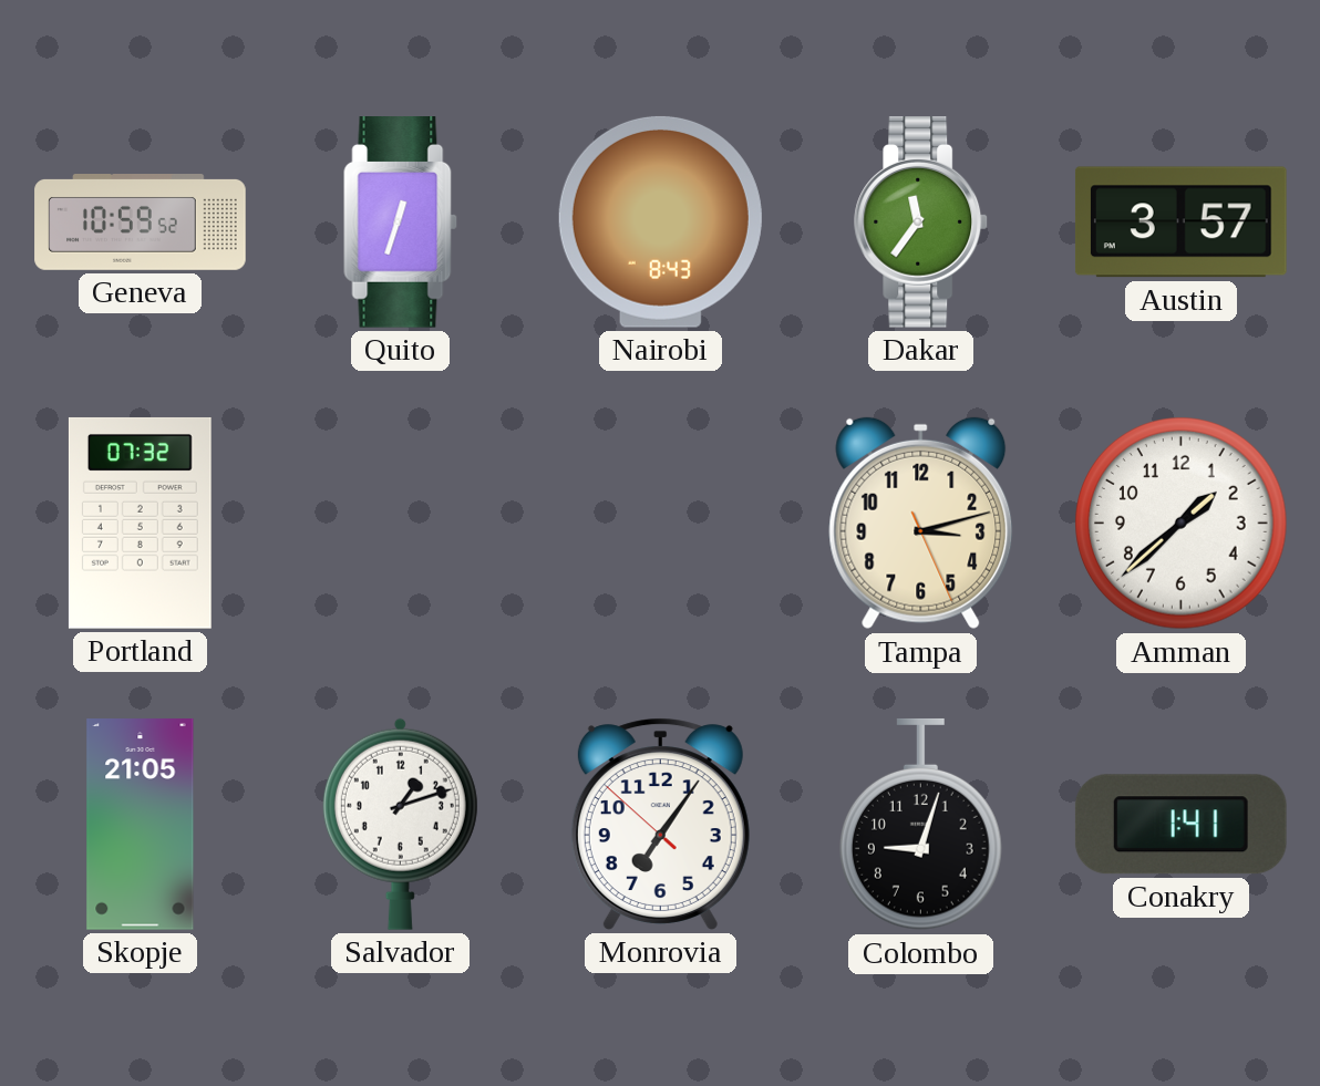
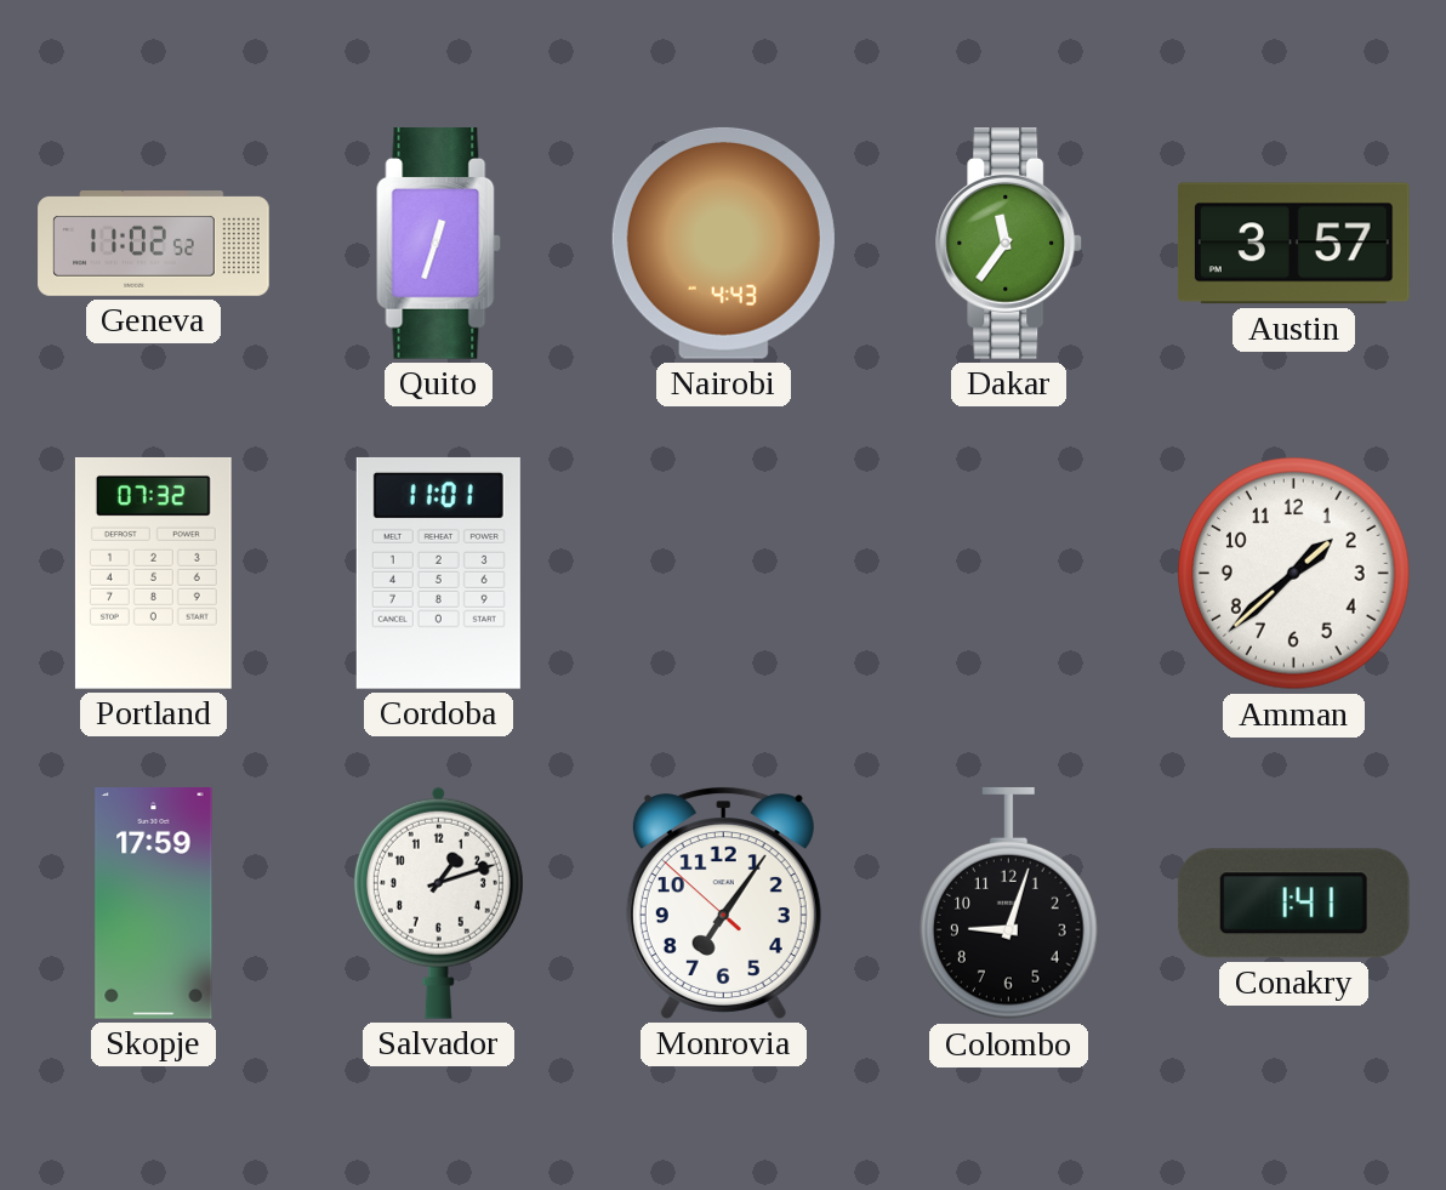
Geneva: 10:59 -> 11:02
Nairobi: 8:43 -> 4:43
Cordoba: none -> 11:01
Tampa: 3:12 -> none
Skopje: 21:05 -> 17:59
